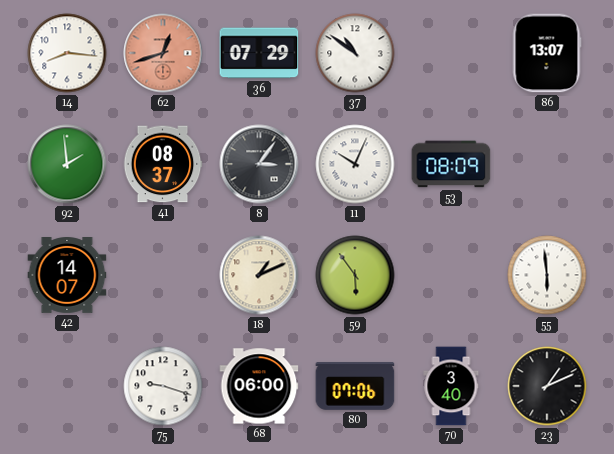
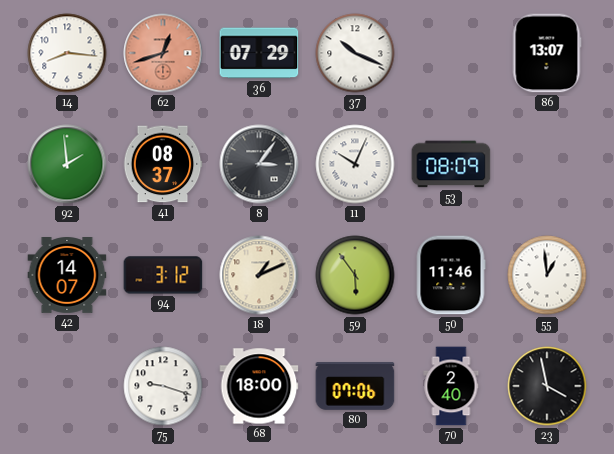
37: 10:51 -> 10:19
94: none -> 3:12
50: none -> 11:46
55: 5:59 -> 12:59
68: 06:00 -> 18:00
70: 3:40 -> 2:40
23: 1:11 -> 3:58
